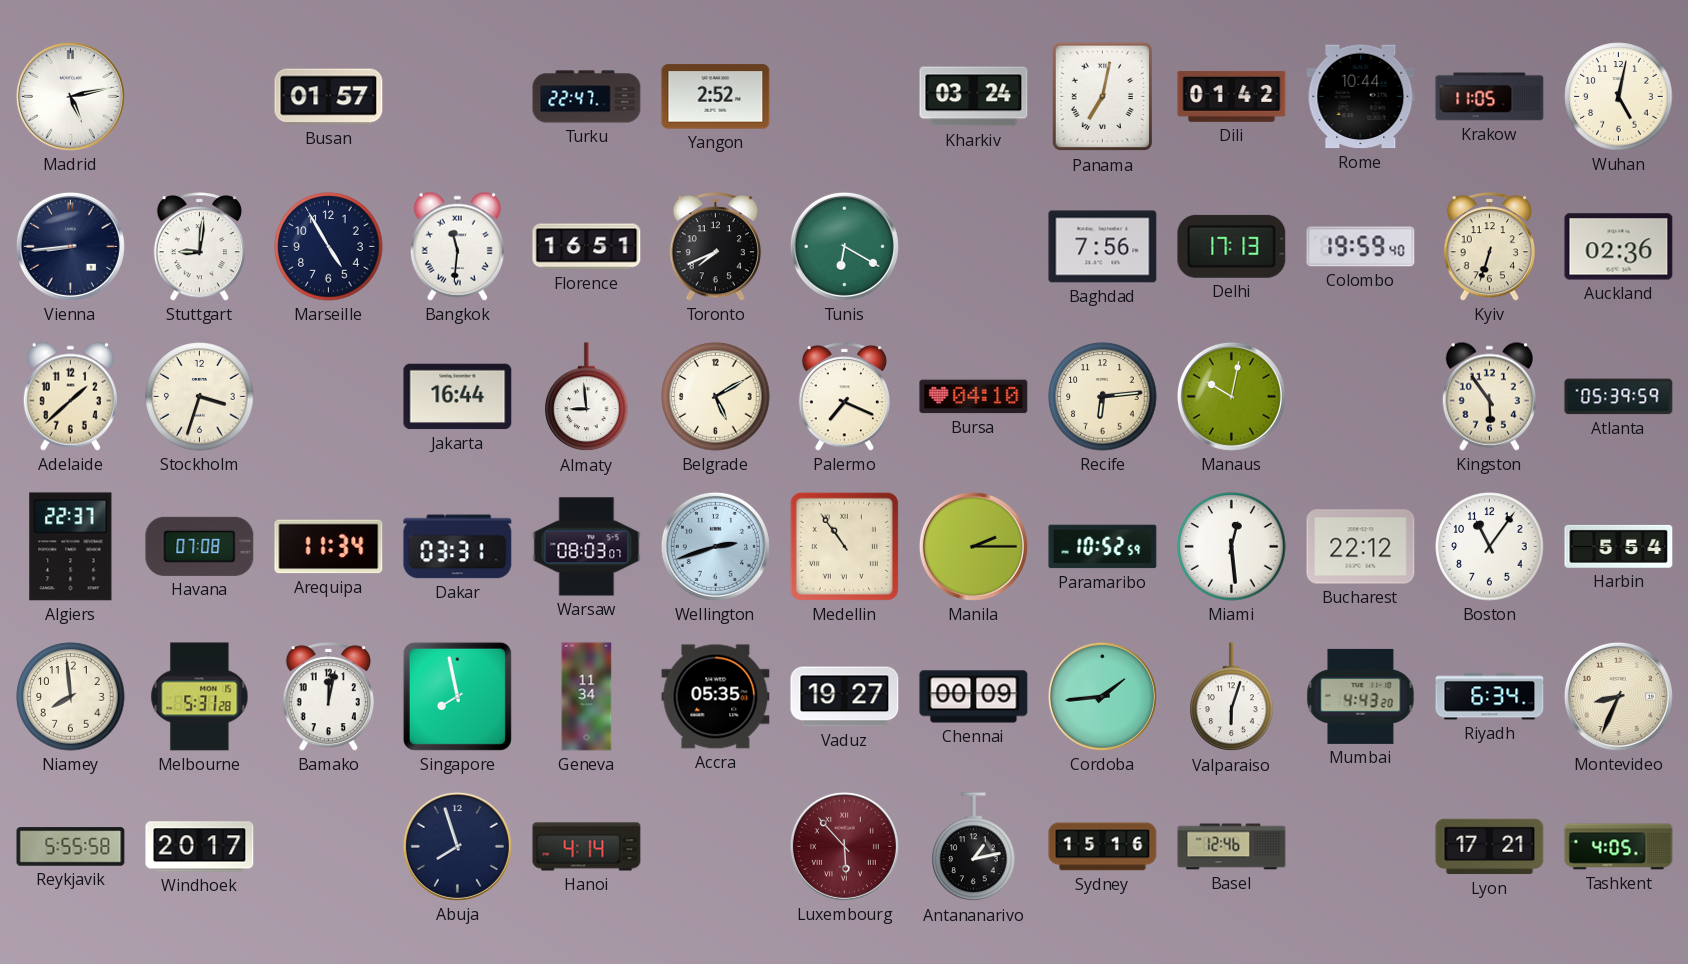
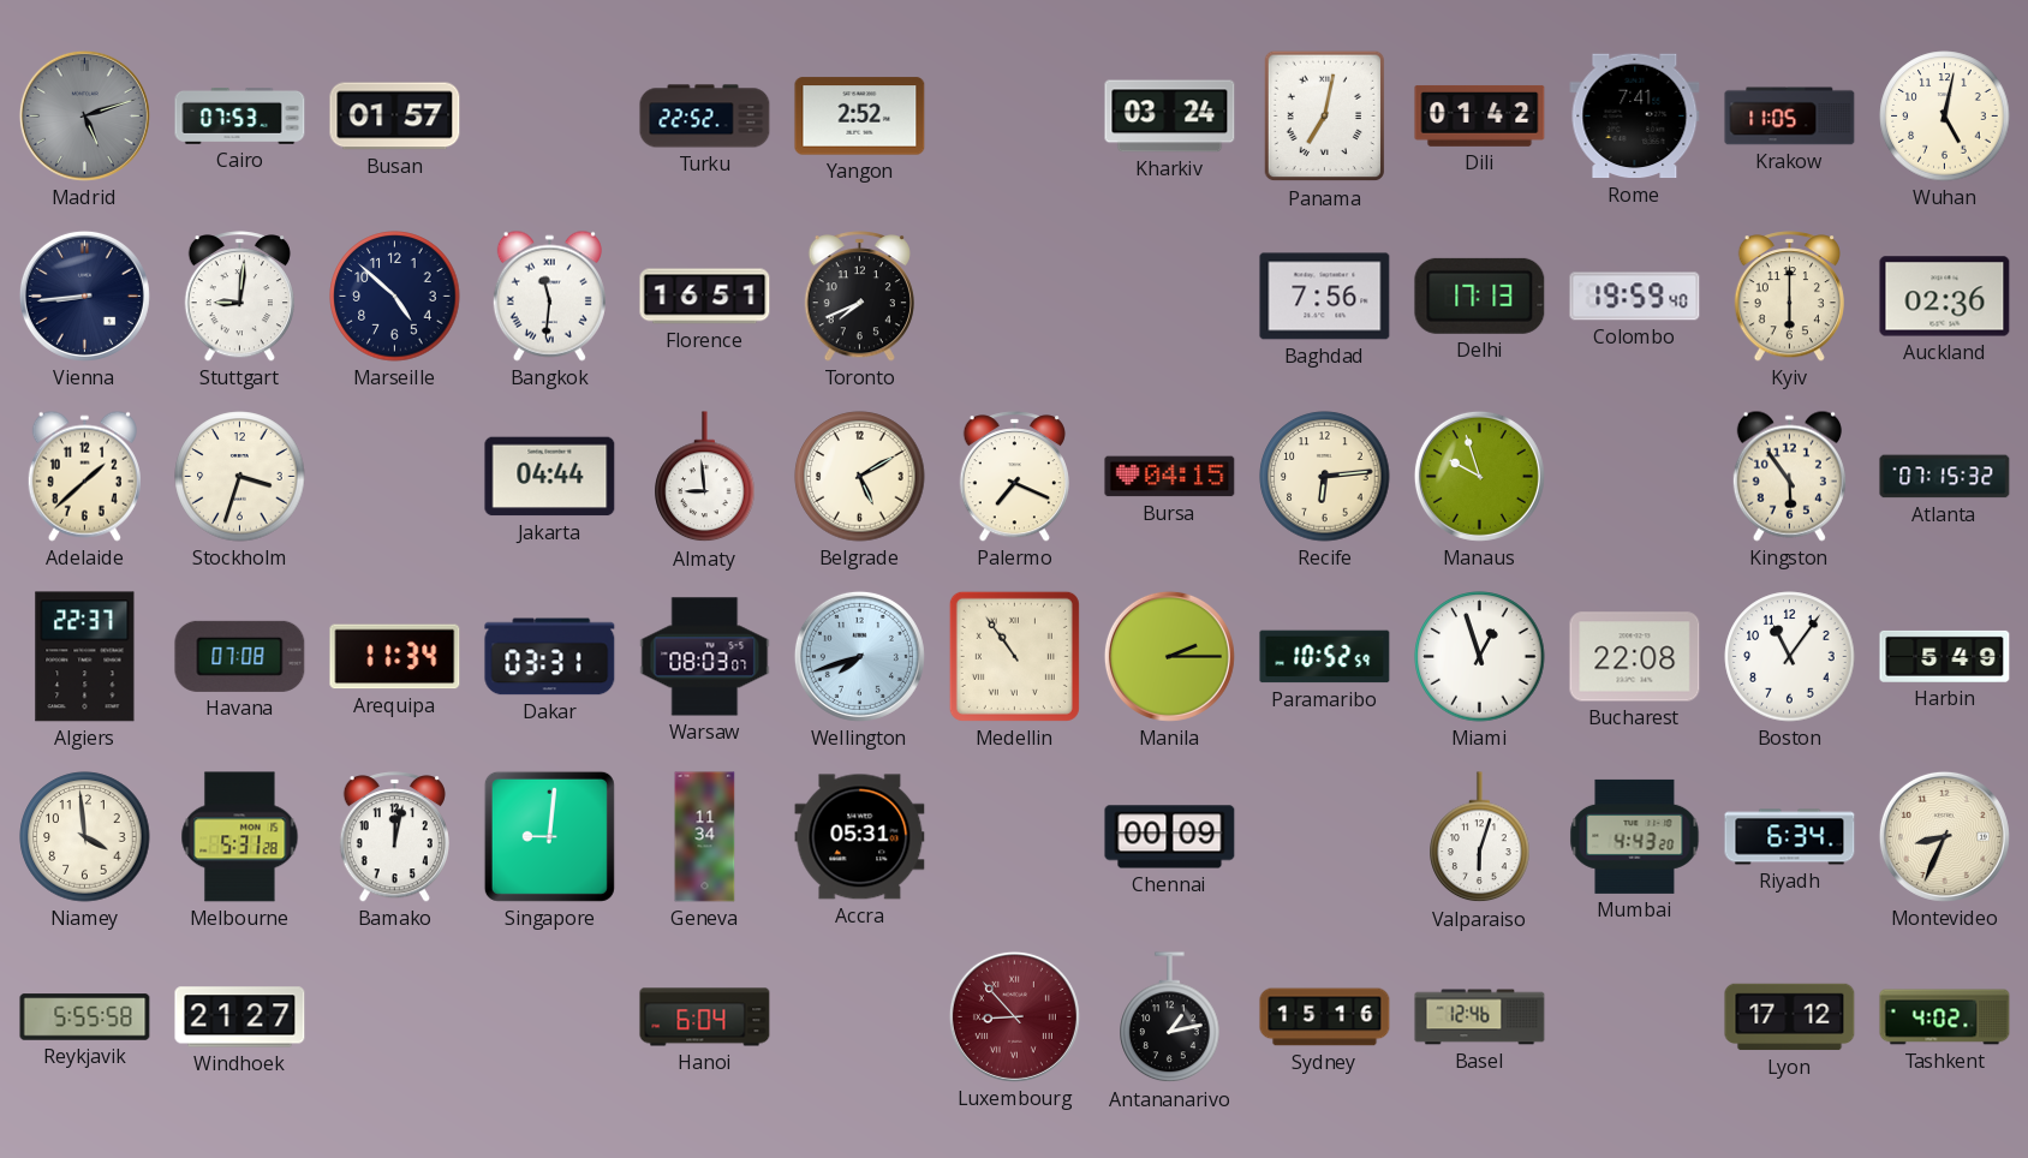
Madrid: 5:13 -> 5:12
Madrid dial: white -> grey
Cairo: none -> 07:53
Turku: 22:47 -> 22:52
Rome: 10:44 -> 7:41
Marseille: 4:55 -> 4:52
Tunis: 6:20 -> none
Kyiv: 6:33 -> 6:00
Jakarta: 16:44 -> 04:44
Bursa: 04:10 -> 04:15
Manaus: 10:02 -> 9:57
Atlanta: 05:39 -> 07:15
Wellington: 2:42 -> 7:42
Miami: 12:29 -> 12:57
Bucharest: 22:12 -> 22:08
Harbin: 5:54 -> 5:49
Niamey: 7:59 -> 3:59
Singapore: 7:58 -> 9:01
Accra: 05:35 -> 05:31
Vaduz: 19:27 -> none
Cordoba: 1:44 -> none
Windhoek: 20:17 -> 21:27
Abuja: 7:57 -> none
Hanoi: 4:14 -> 6:04
Luxembourg: 5:53 -> 8:53
Lyon: 17:21 -> 17:12
Tashkent: 4:05 -> 4:02
